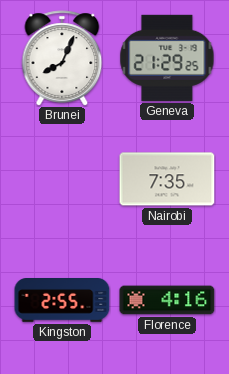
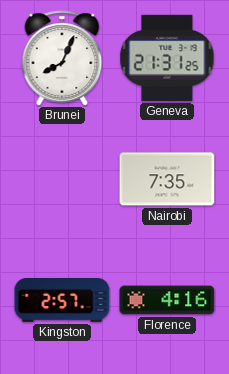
Geneva: 21:29 -> 21:31
Kingston: 2:55 -> 2:57
